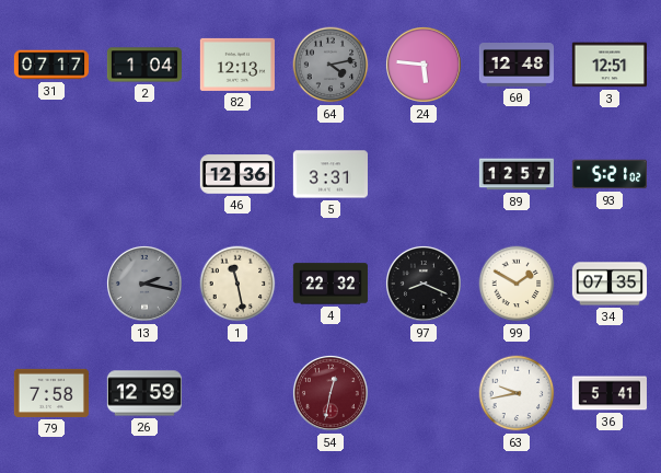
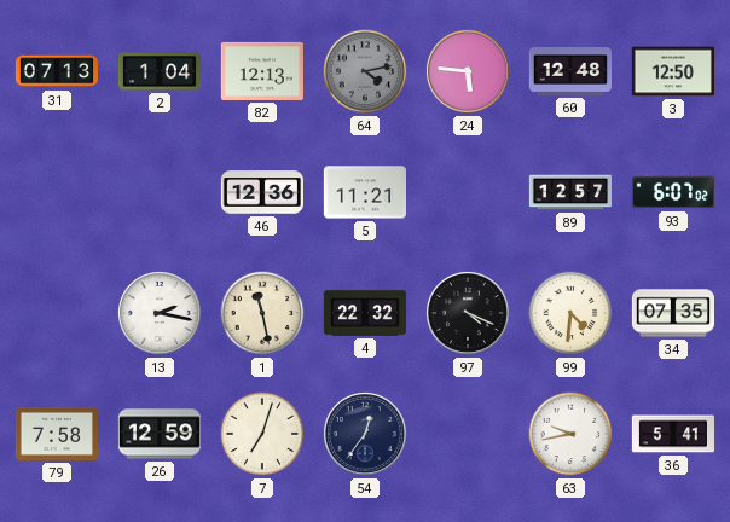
31: 07:17 -> 07:13
3: 12:51 -> 12:50
5: 3:31 -> 11:21
93: 5:21 -> 6:07
13 dial: grey -> white
97: 8:19 -> 4:19
99: 1:50 -> 4:31
7: none -> 7:03
54: 12:32 -> 12:36
54 dial: burgundy -> navy
